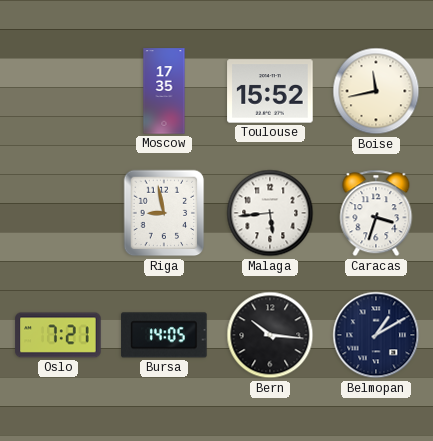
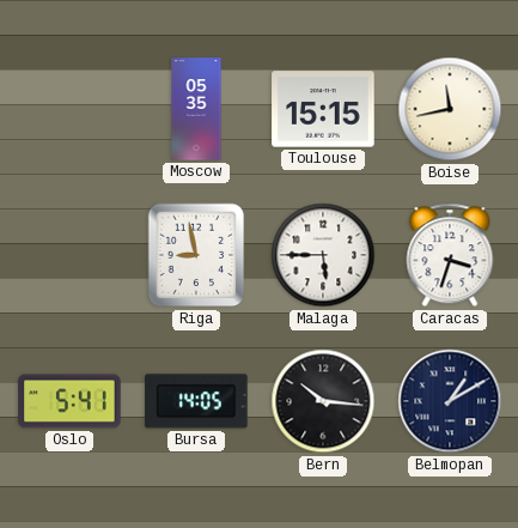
Moscow: 17:35 -> 05:35
Toulouse: 15:52 -> 15:15
Malaga: 5:44 -> 5:45
Oslo: 7:21 -> 5:41
